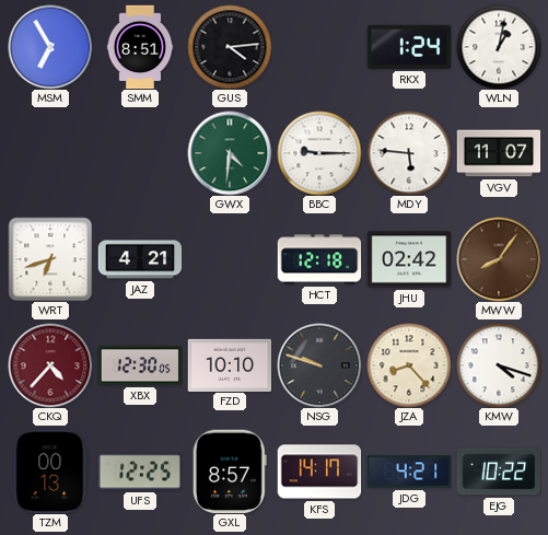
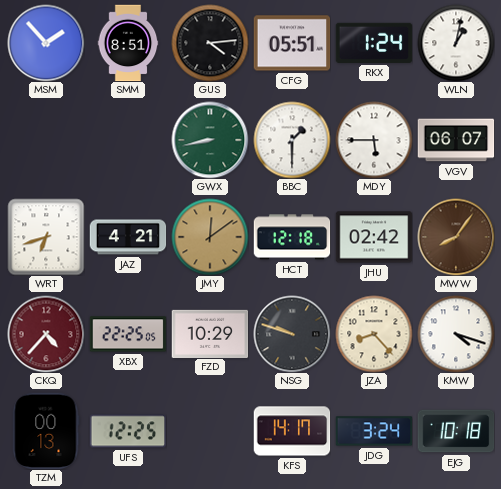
MSM: 6:55 -> 1:53
CFG: none -> 05:51
GWX: 4:31 -> 8:43
BBC: 9:15 -> 1:30
MDY: 5:46 -> 5:45
VGV: 11:07 -> 06:07
JMY: none -> 12:09
XBX: 12:30 -> 22:25
FZD: 10:10 -> 10:29
GXL: 8:57 -> none
JDG: 4:21 -> 3:24
EJG: 10:22 -> 10:18
